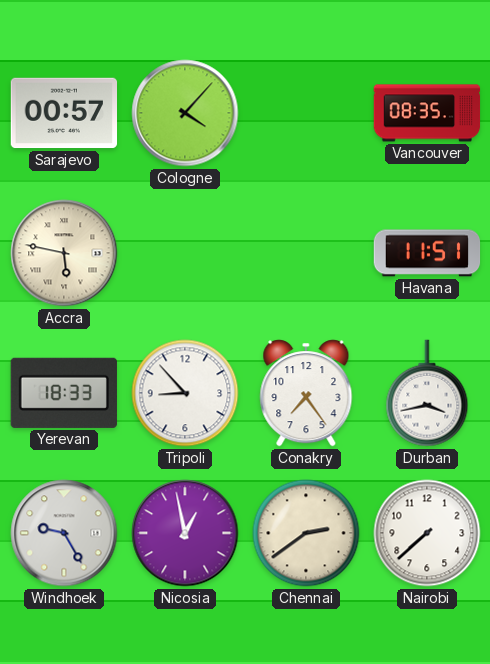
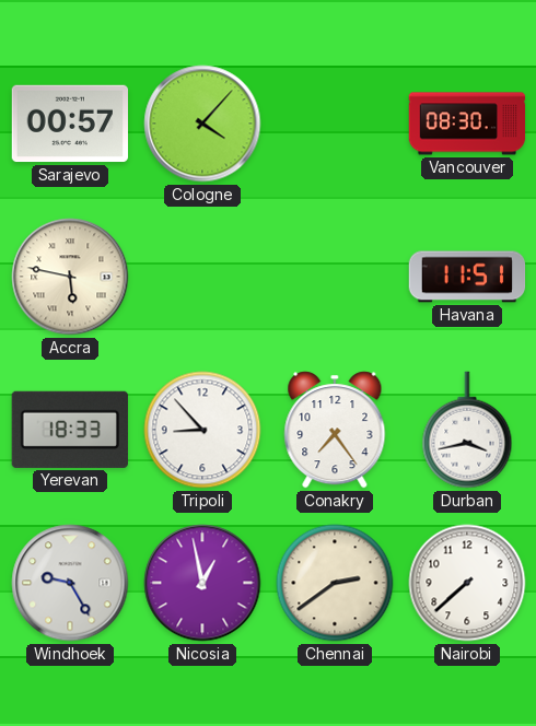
Vancouver: 08:35 -> 08:30
